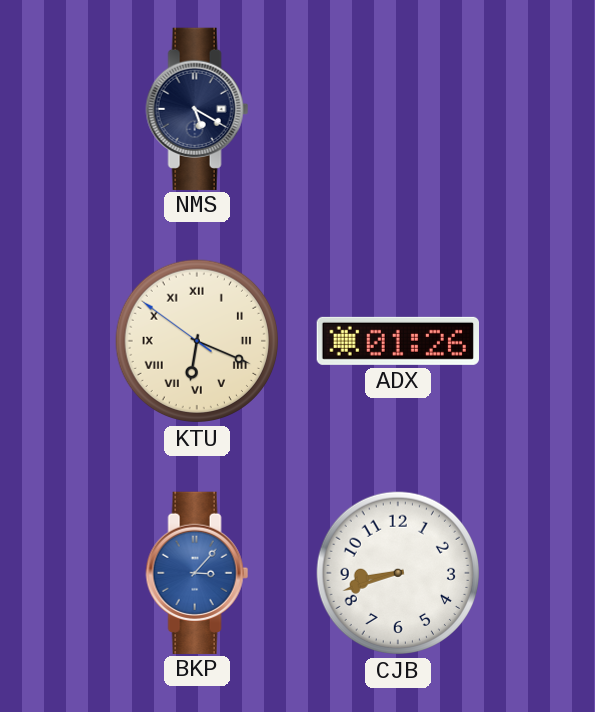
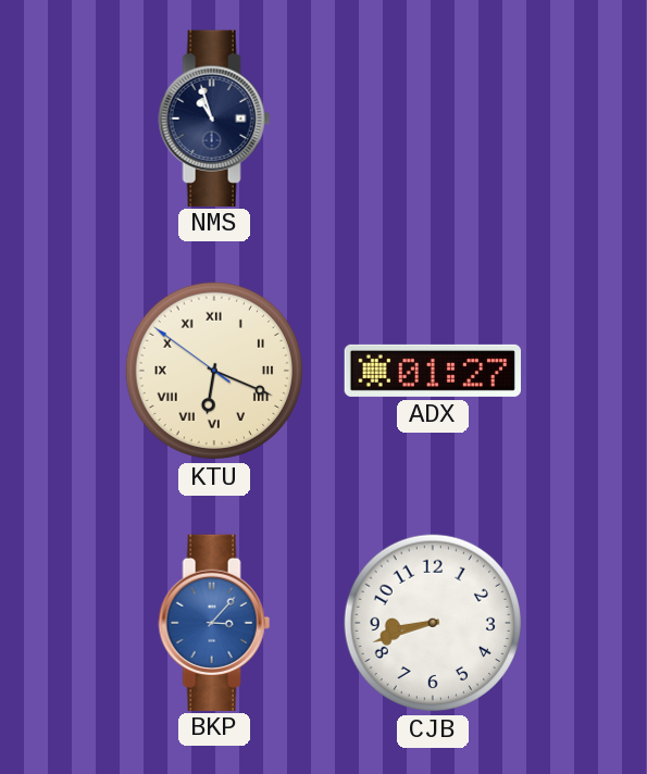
NMS: 5:20 -> 10:57
ADX: 01:26 -> 01:27
